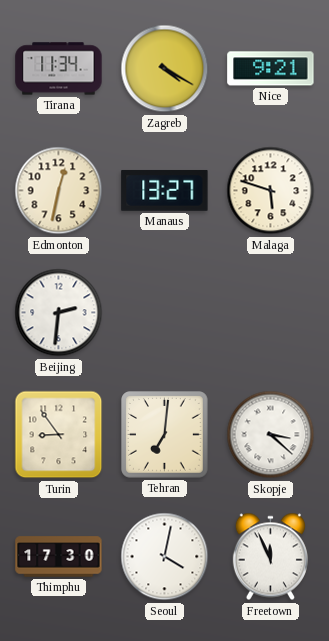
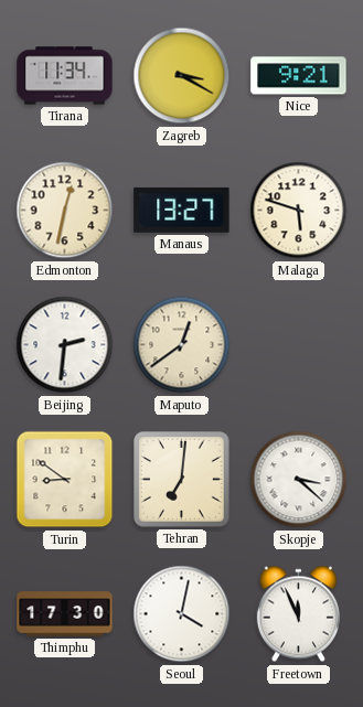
Zagreb: 4:20 -> 3:20
Maputo: none -> 12:39
Turin: 8:54 -> 8:51
